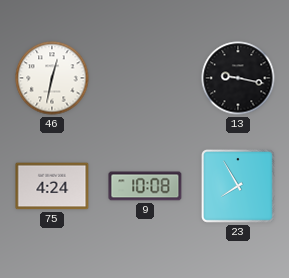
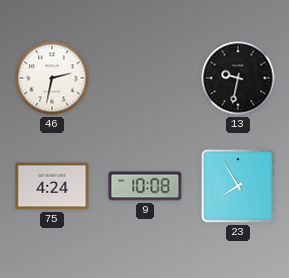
46: 12:32 -> 2:32
13: 9:17 -> 9:32
